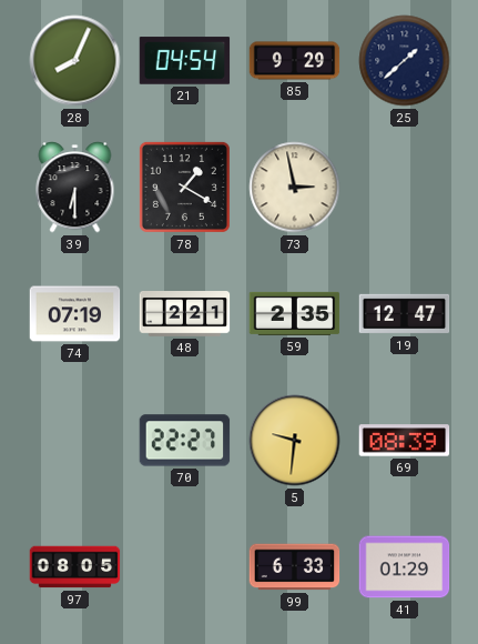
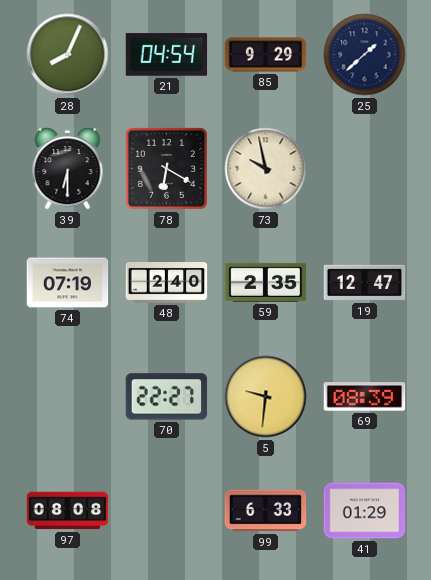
78: 1:20 -> 6:20
73: 2:58 -> 9:58
48: 2:21 -> 2:40
97: 08:05 -> 08:08
